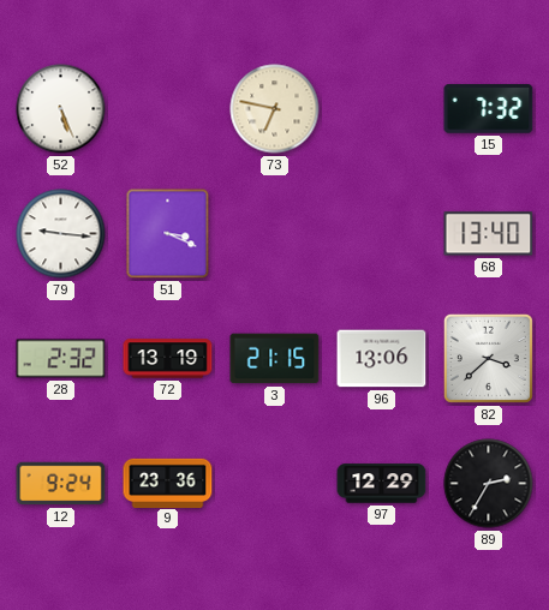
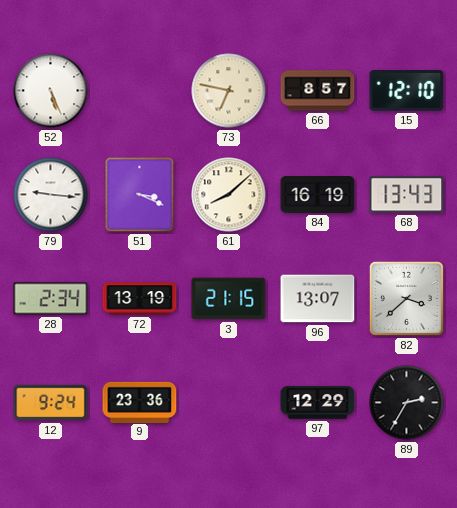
66: none -> 8:57
15: 7:32 -> 12:10
61: none -> 8:08
84: none -> 16:19
68: 13:40 -> 13:43
28: 2:32 -> 2:34
96: 13:06 -> 13:07
